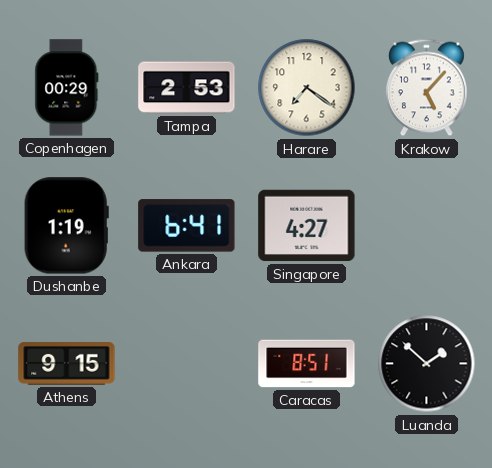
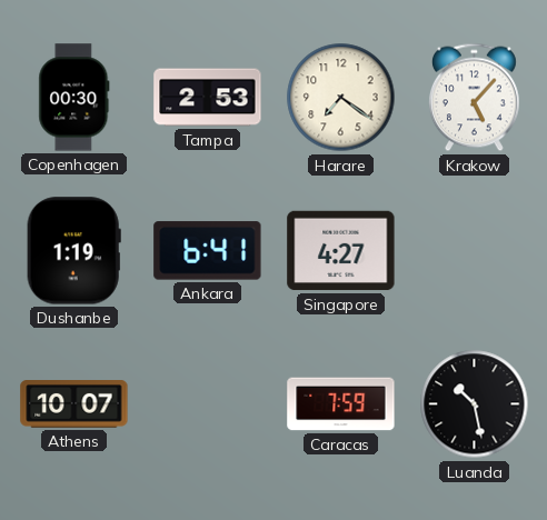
Copenhagen: 00:29 -> 00:30
Athens: 9:15 -> 10:07
Caracas: 8:51 -> 7:59
Luanda: 1:52 -> 10:28
